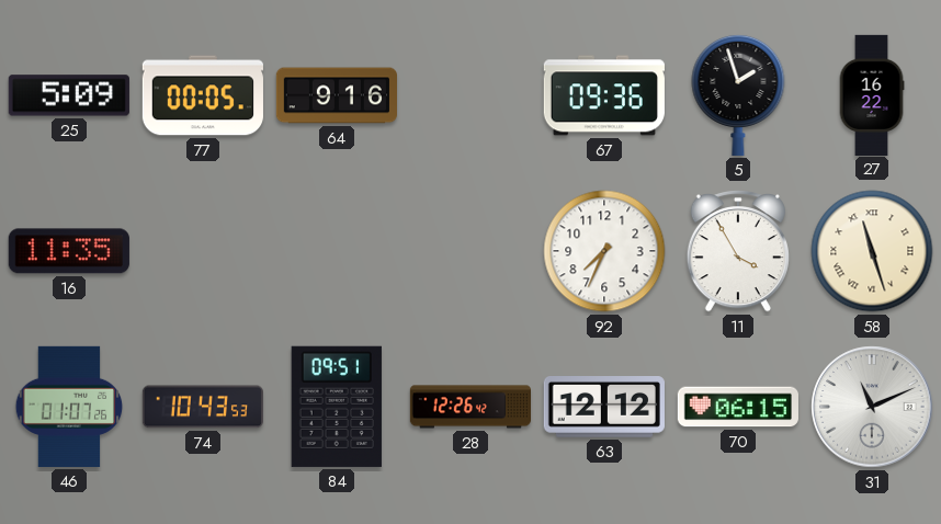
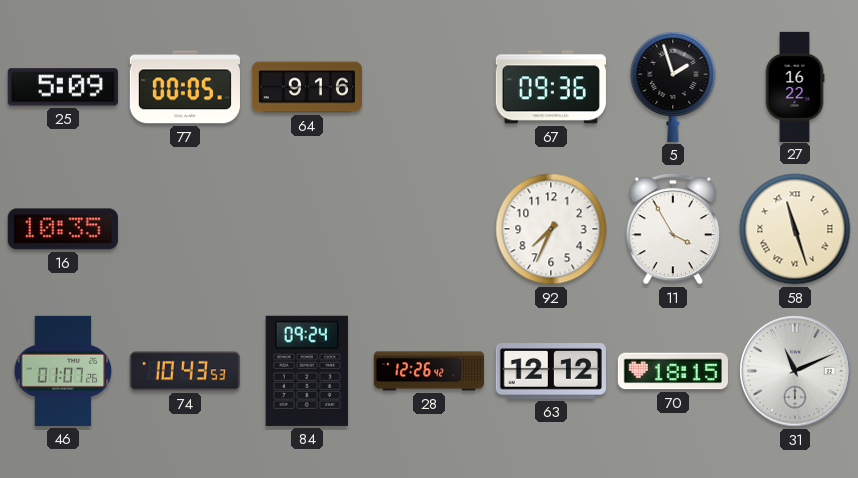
16: 11:35 -> 10:35
84: 09:51 -> 09:24
70: 06:15 -> 18:15
